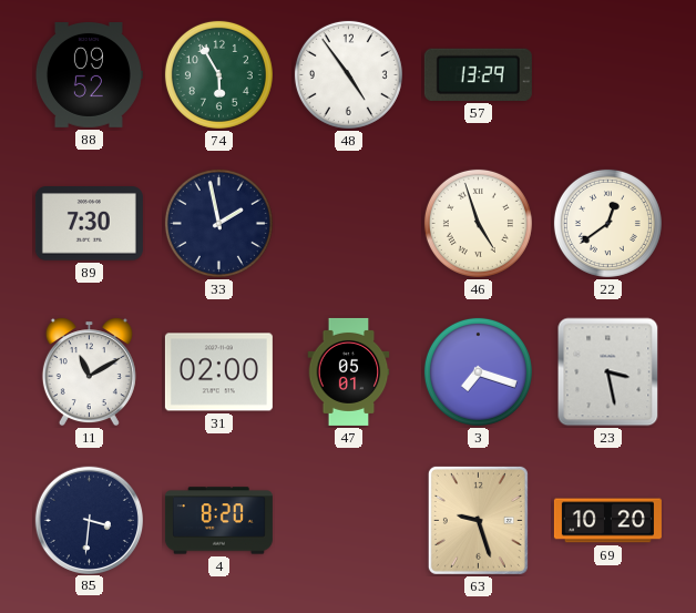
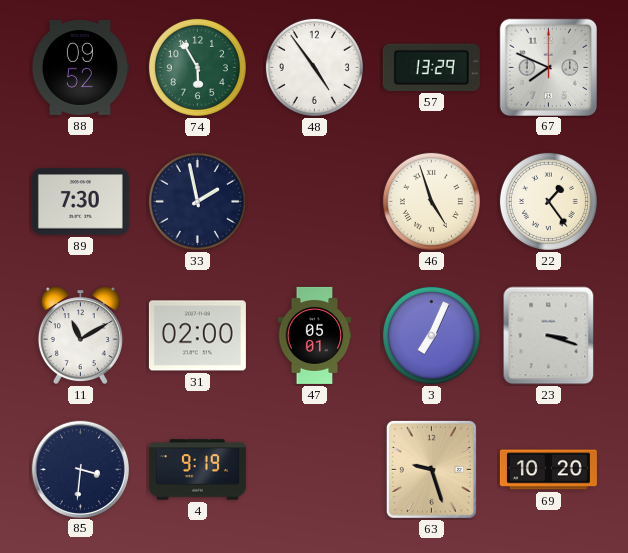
67: none -> 7:49
22: 12:39 -> 1:24
3: 7:18 -> 7:04
23: 3:28 -> 3:18
4: 8:20 -> 9:19
